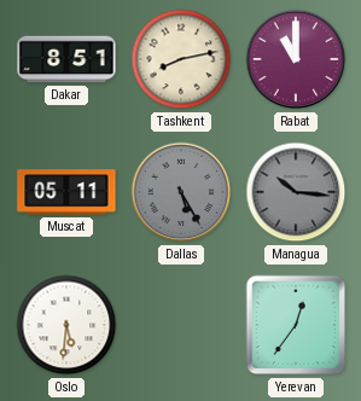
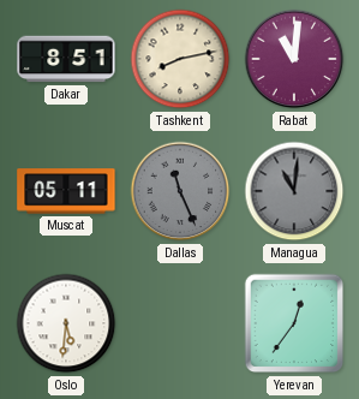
Rabat: 11:00 -> 11:01
Dallas: 5:25 -> 11:26
Managua: 10:16 -> 11:01
